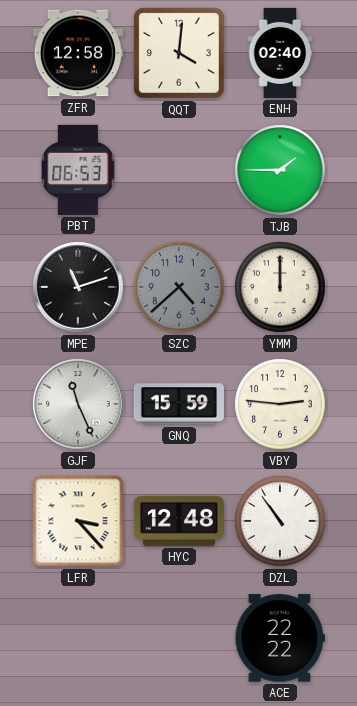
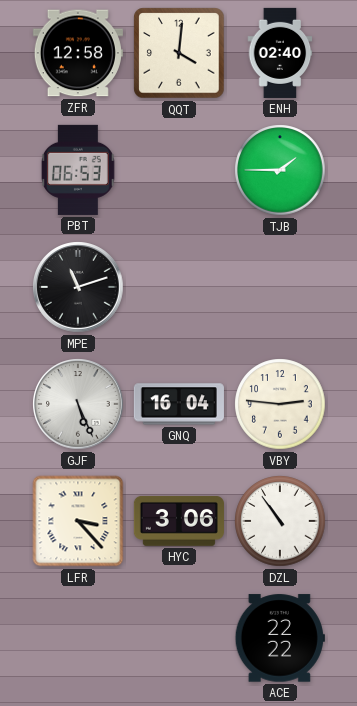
SZC: 4:38 -> none
YMM: 12:00 -> none
GJF: 11:26 -> 5:26
GNQ: 15:59 -> 16:04
HYC: 12:48 -> 3:06
